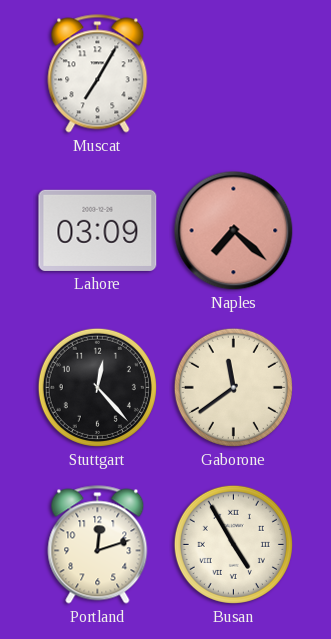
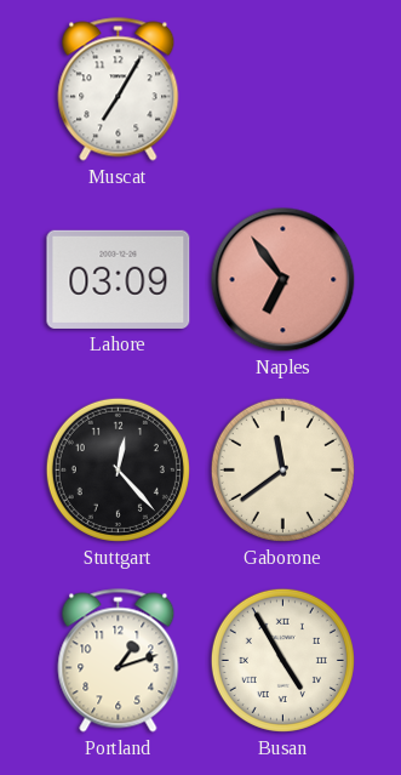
Naples: 7:22 -> 6:54
Portland: 12:12 -> 1:12
